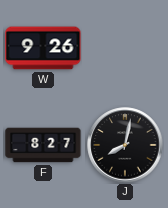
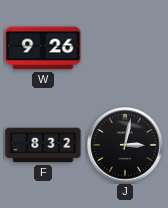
F: 8:27 -> 8:32
J: 8:02 -> 3:02
